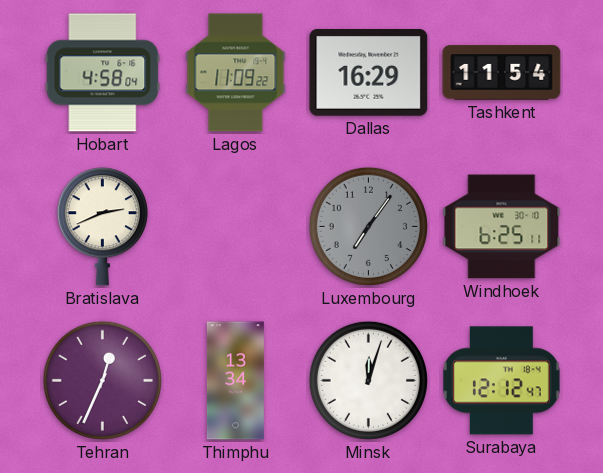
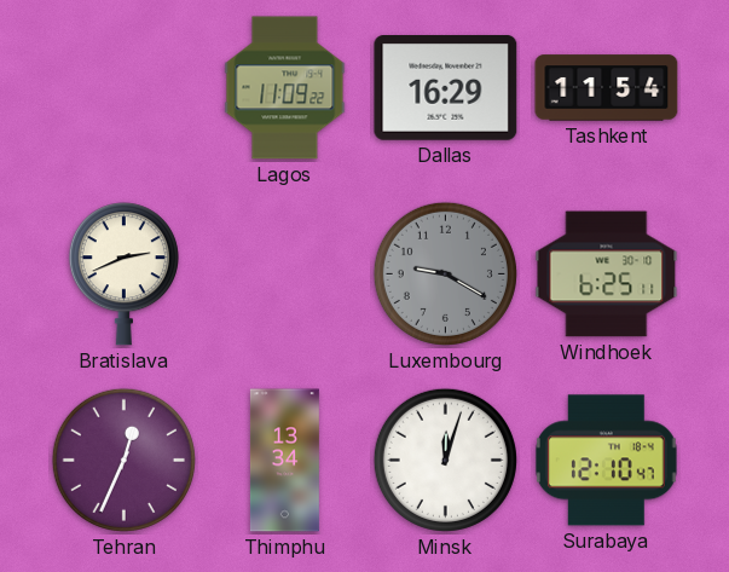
Hobart: 4:58 -> none
Luxembourg: 7:06 -> 9:20
Surabaya: 12:12 -> 12:10
